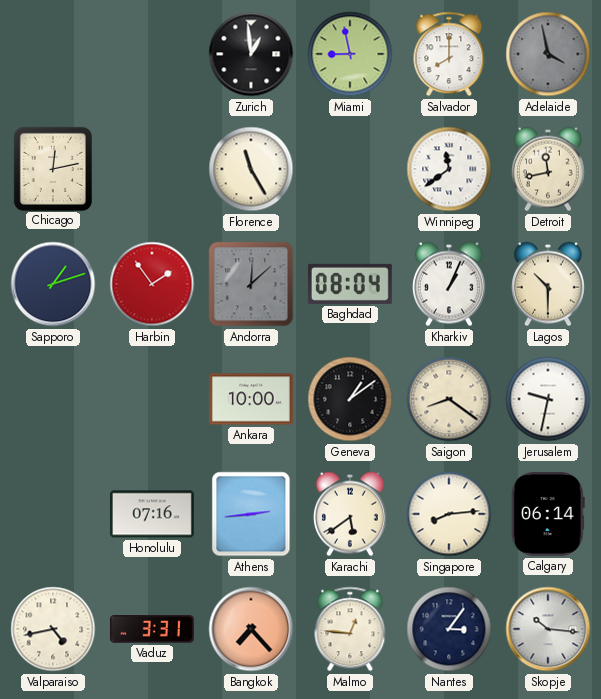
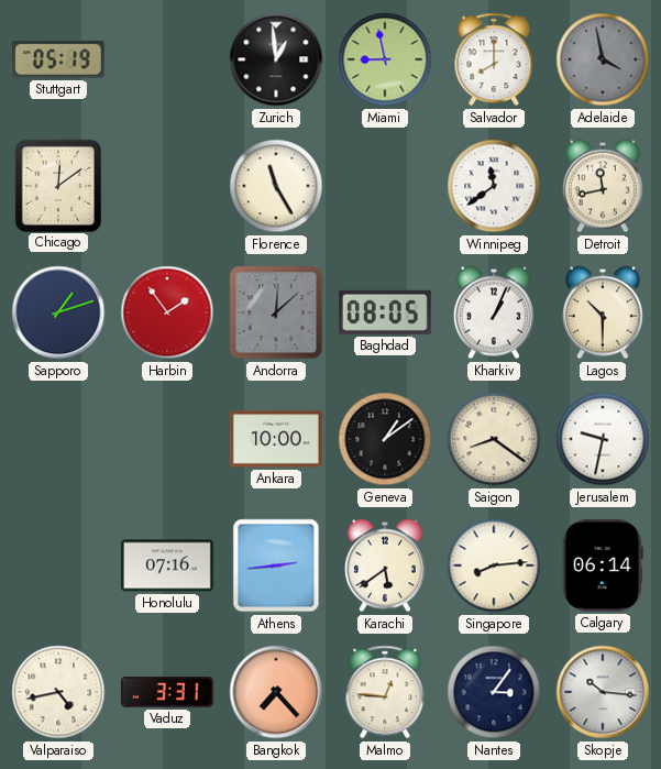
Stuttgart: none -> 05:19
Chicago: 12:13 -> 12:09
Baghdad: 08:04 -> 08:05
